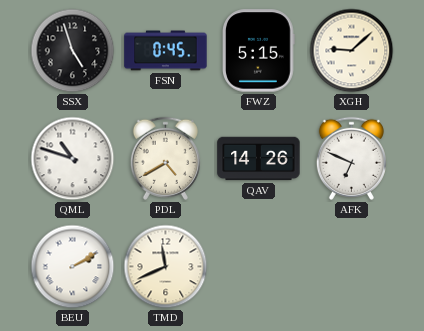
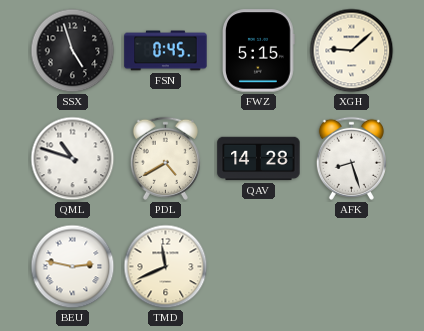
QAV: 14:26 -> 14:28
AFK: 6:49 -> 8:27
BEU: 2:10 -> 2:47
